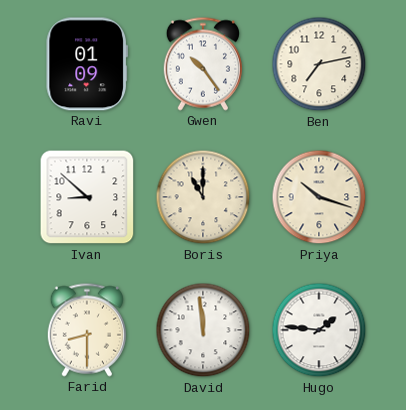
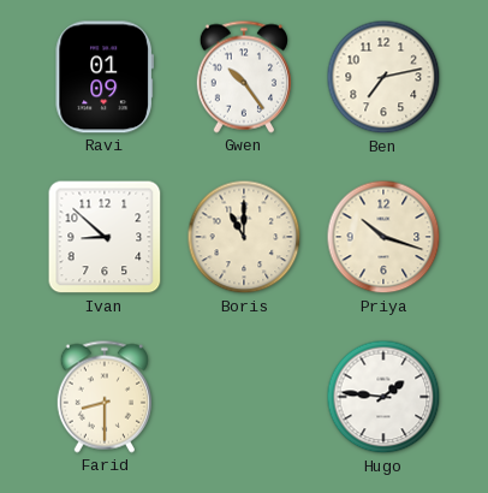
David: 11:59 -> none
